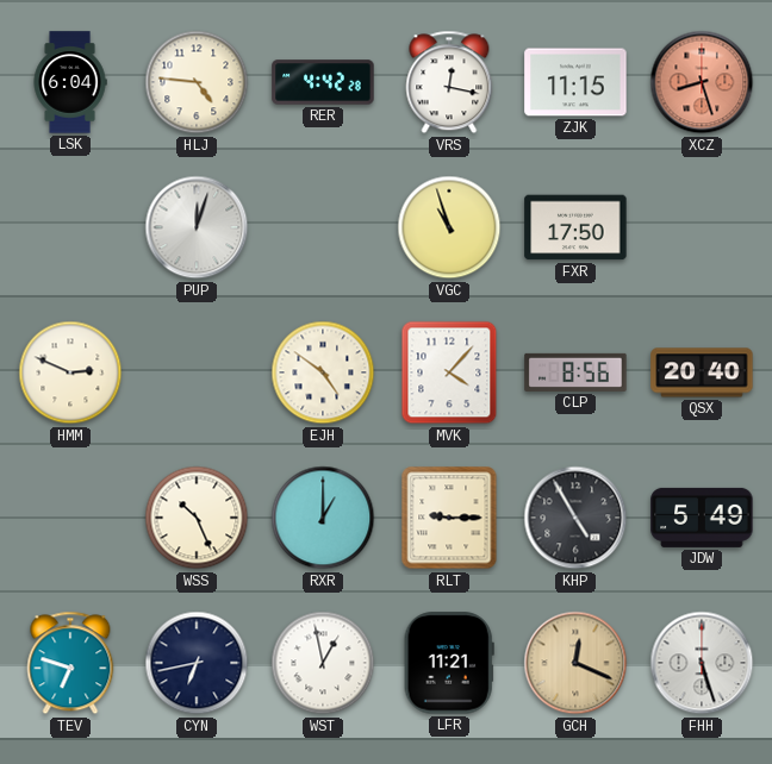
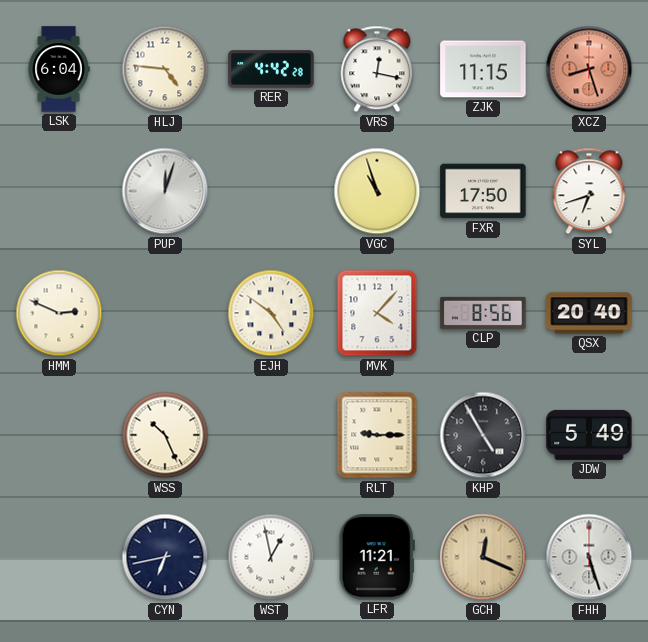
SYL: none -> 6:42
RXR: 1:00 -> none
TEV: 6:48 -> none
